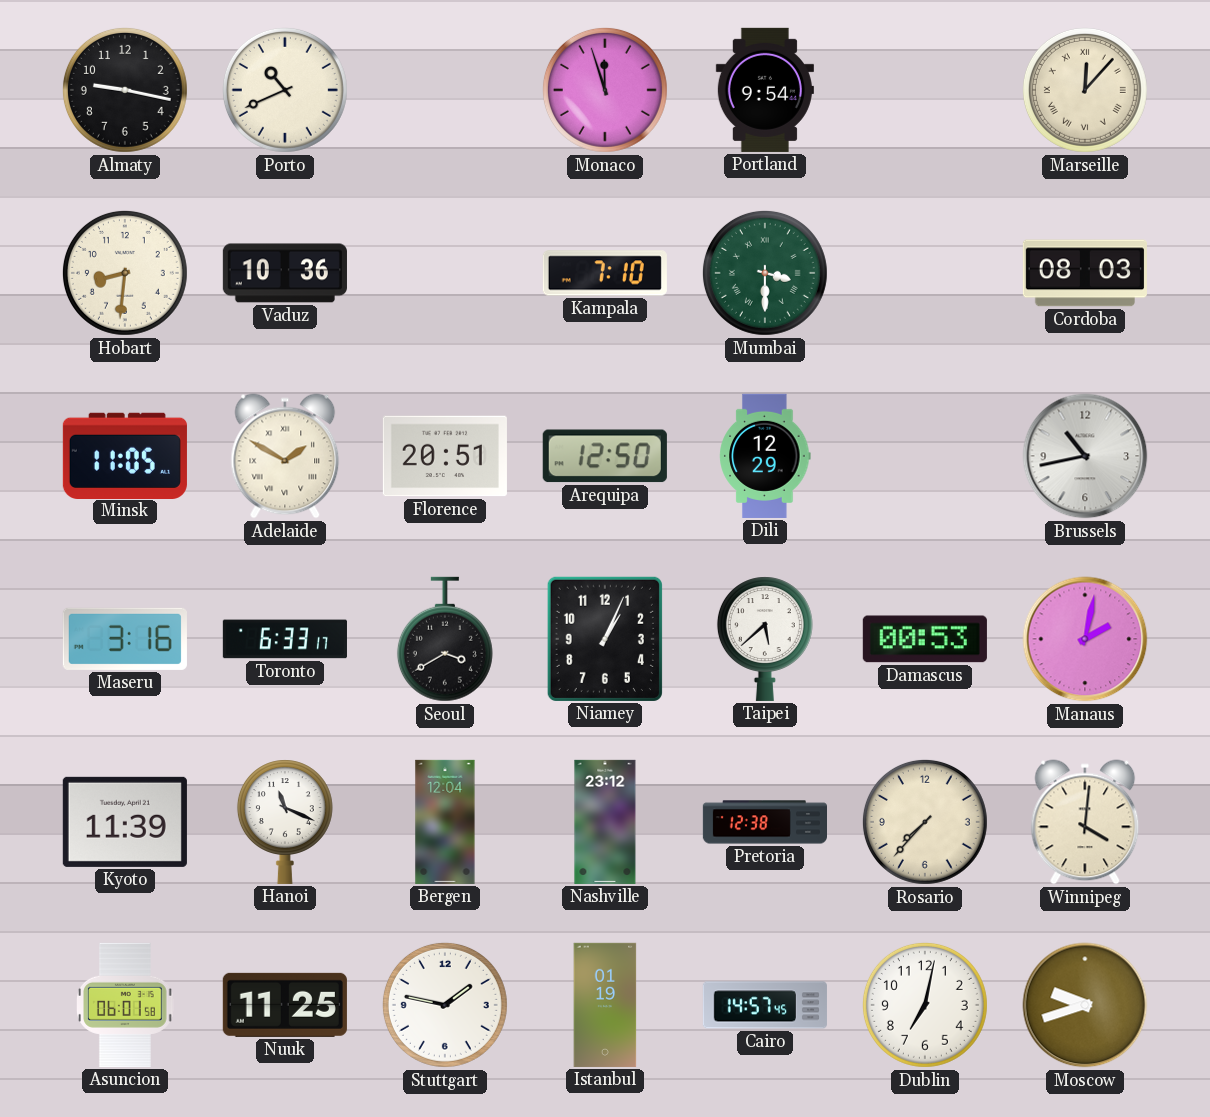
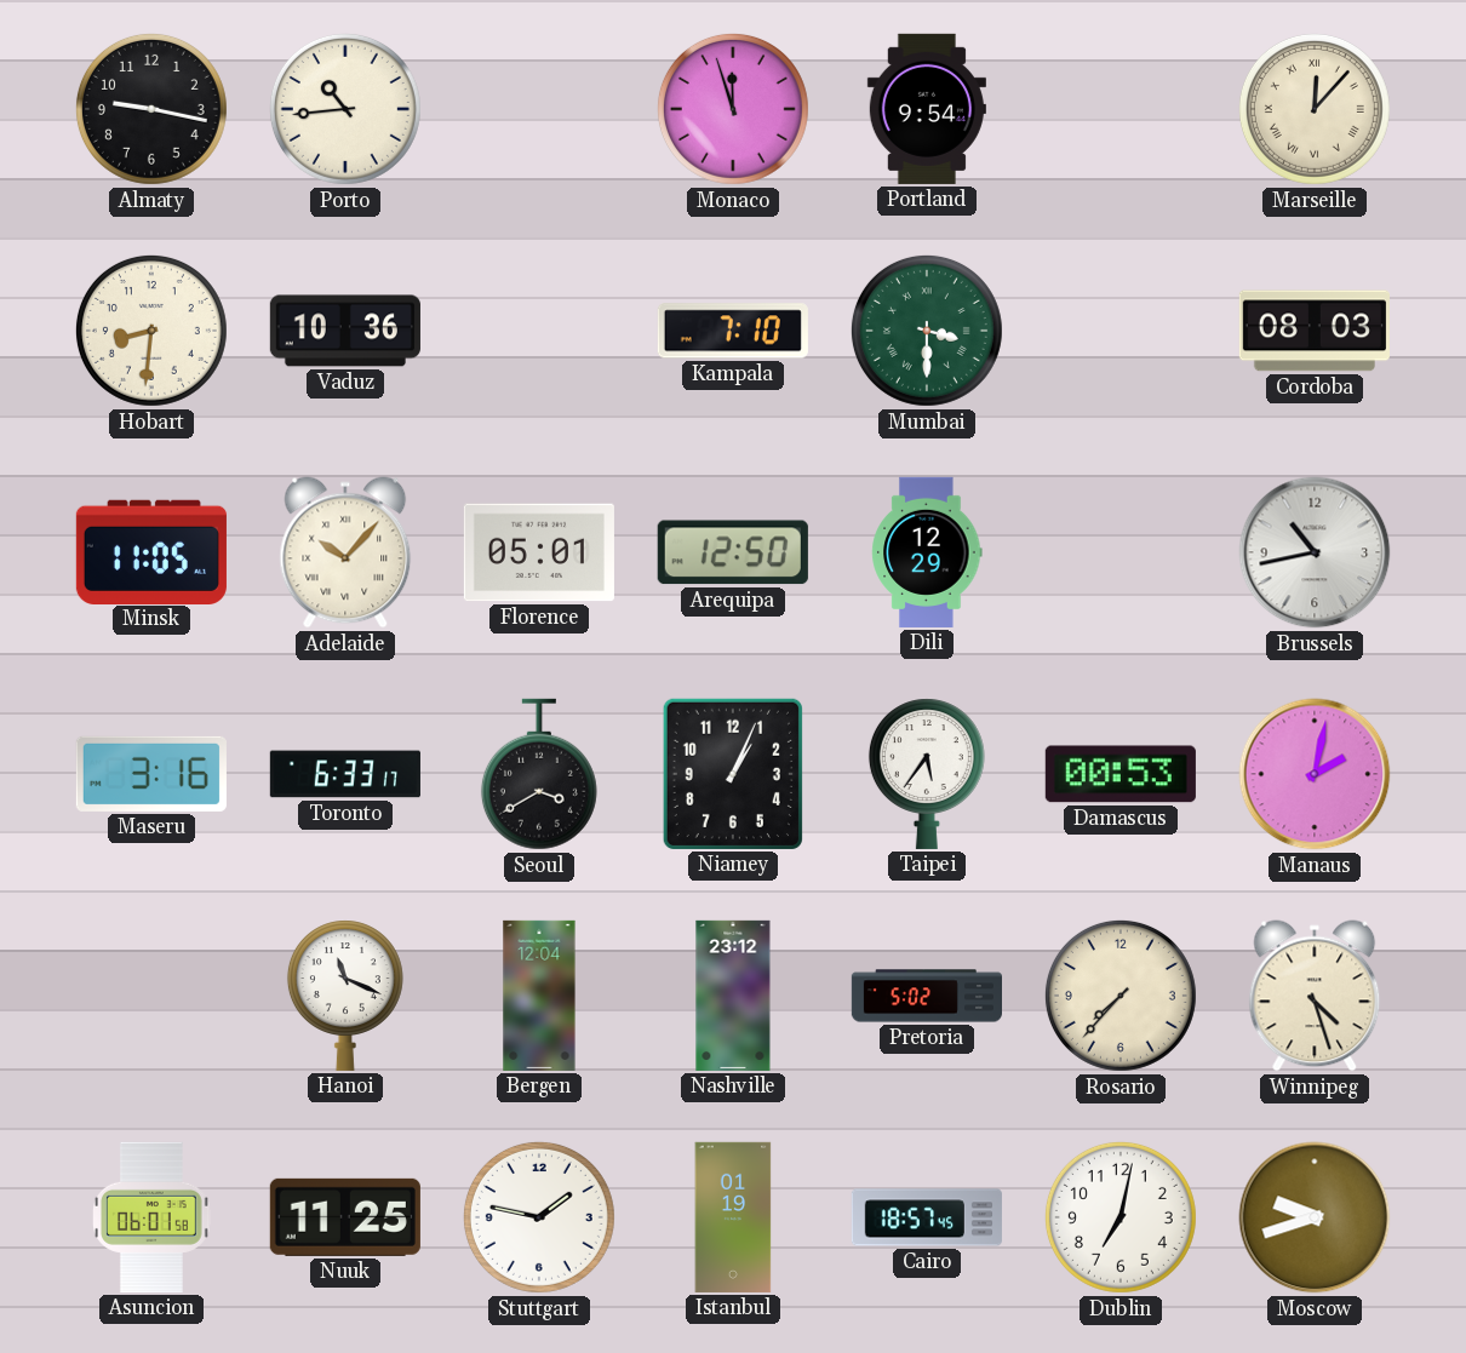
Porto: 10:41 -> 10:44
Adelaide: 1:50 -> 10:07
Florence: 20:51 -> 05:01
Taipei: 5:38 -> 5:36
Kyoto: 11:39 -> none
Pretoria: 12:38 -> 5:02
Winnipeg: 4:01 -> 4:27
Cairo: 14:57 -> 18:57
